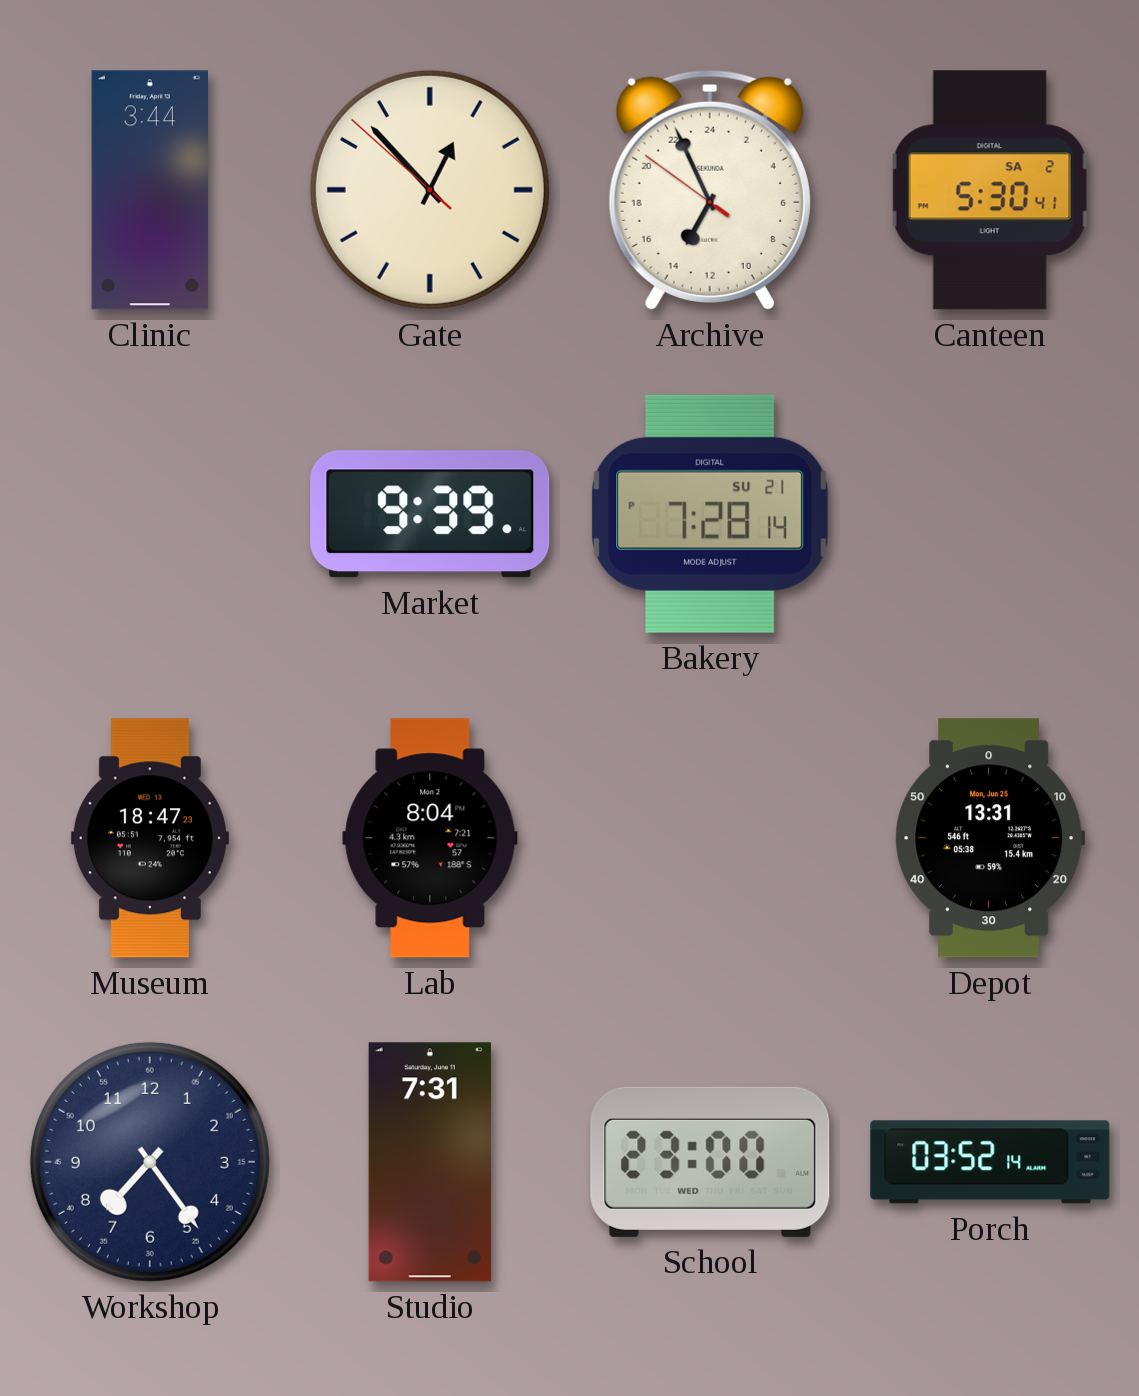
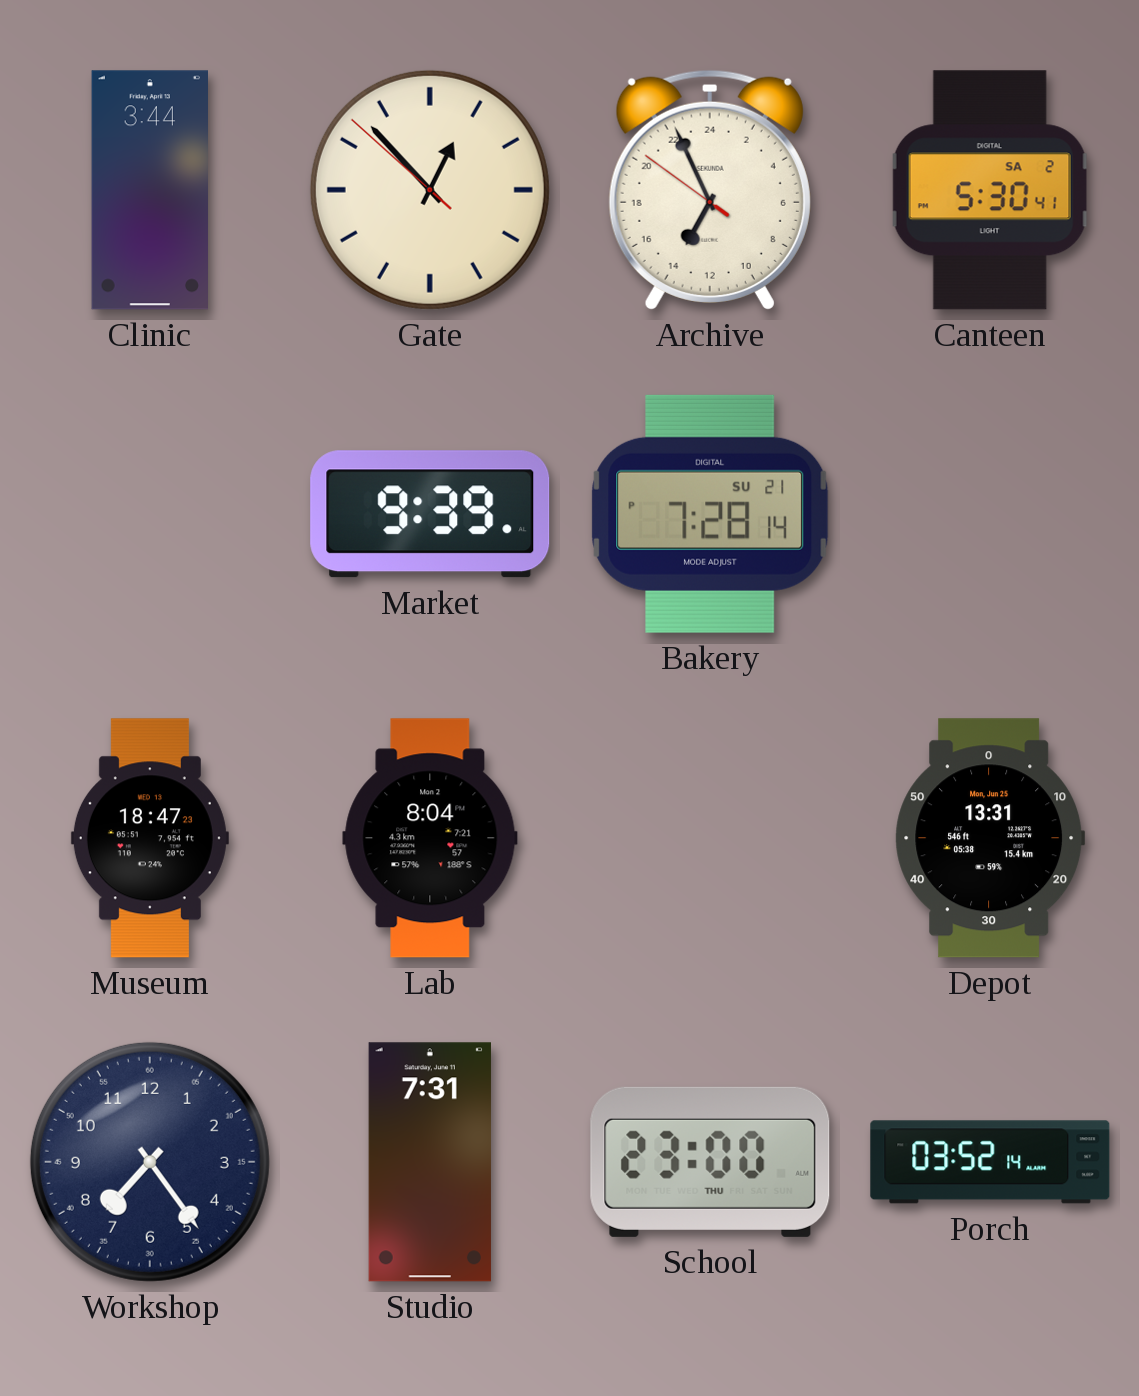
School date: WED -> THU
